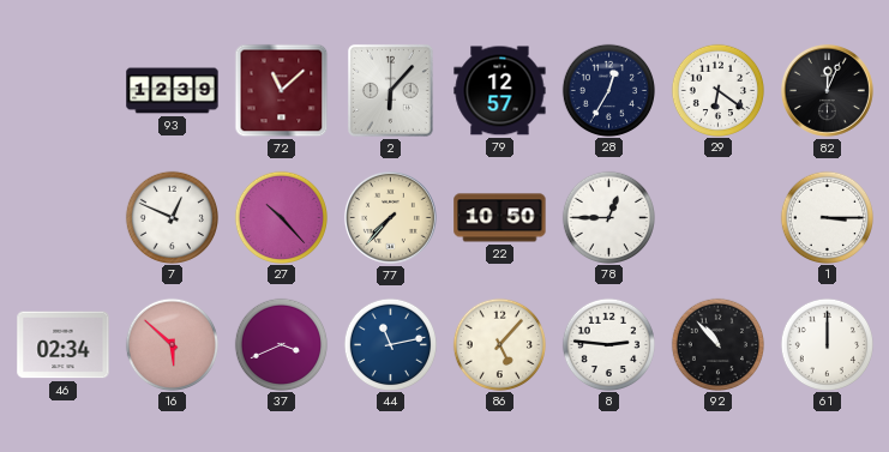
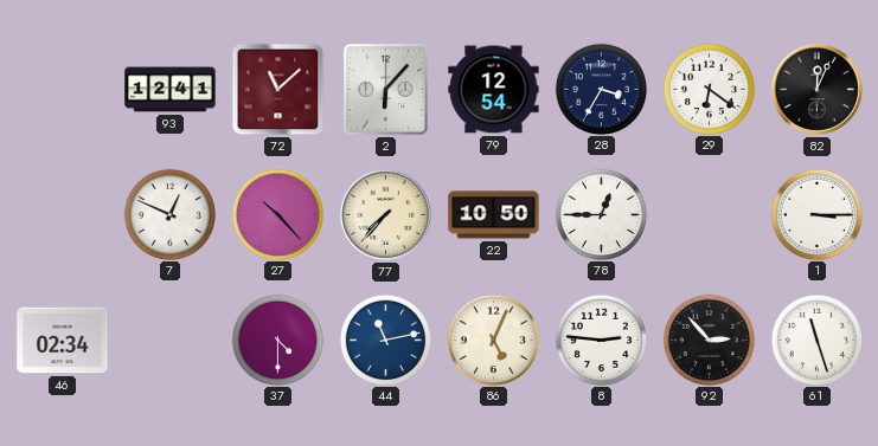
93: 12:39 -> 12:41
79: 12:57 -> 12:54
28: 12:35 -> 3:35
16: 5:52 -> none
37: 3:41 -> 4:30
86: 5:07 -> 5:04
92: 10:53 -> 2:53
61: 12:00 -> 11:27
